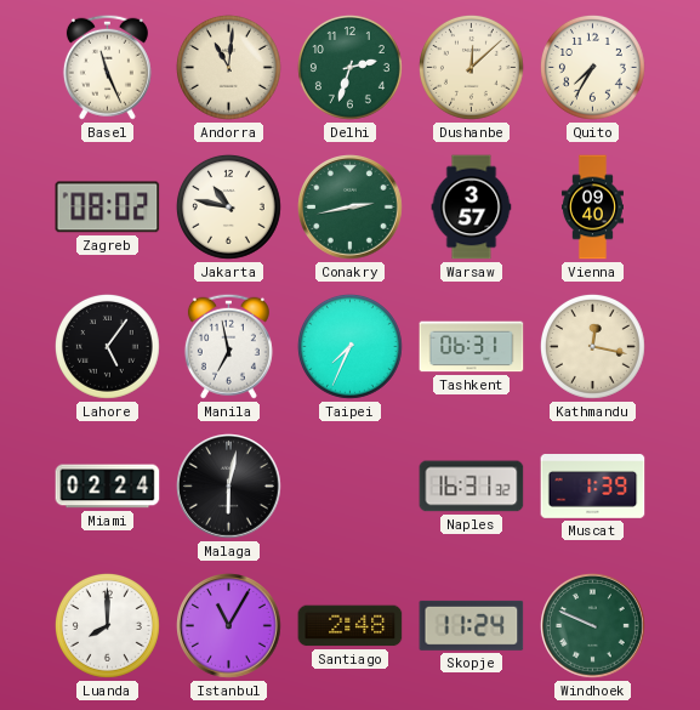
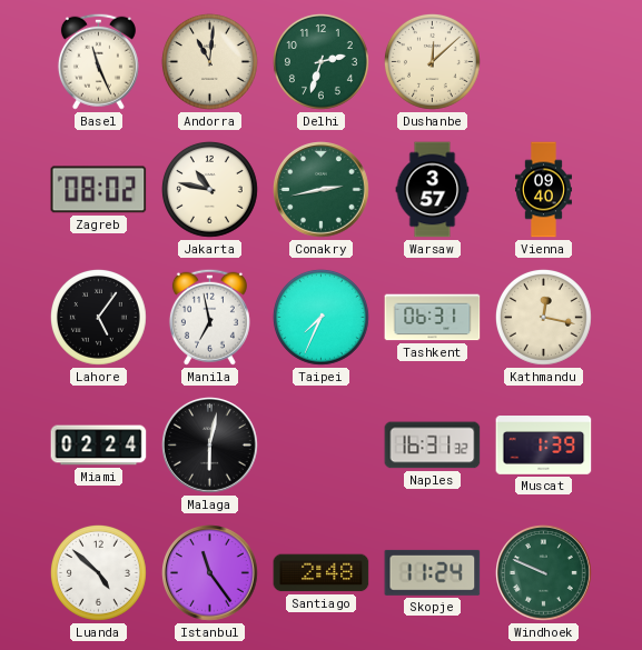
Quito: 7:35 -> none
Luanda: 8:00 -> 4:52
Istanbul: 11:05 -> 11:24
